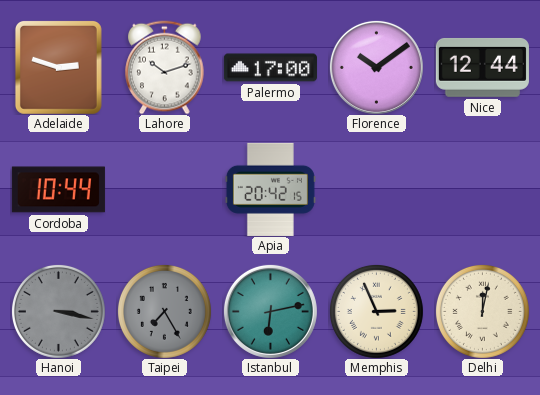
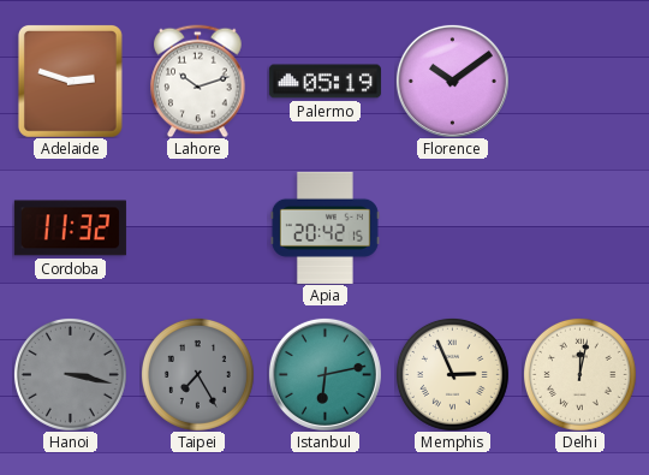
Palermo: 17:00 -> 05:19
Nice: 12:44 -> none
Cordoba: 10:44 -> 11:32
